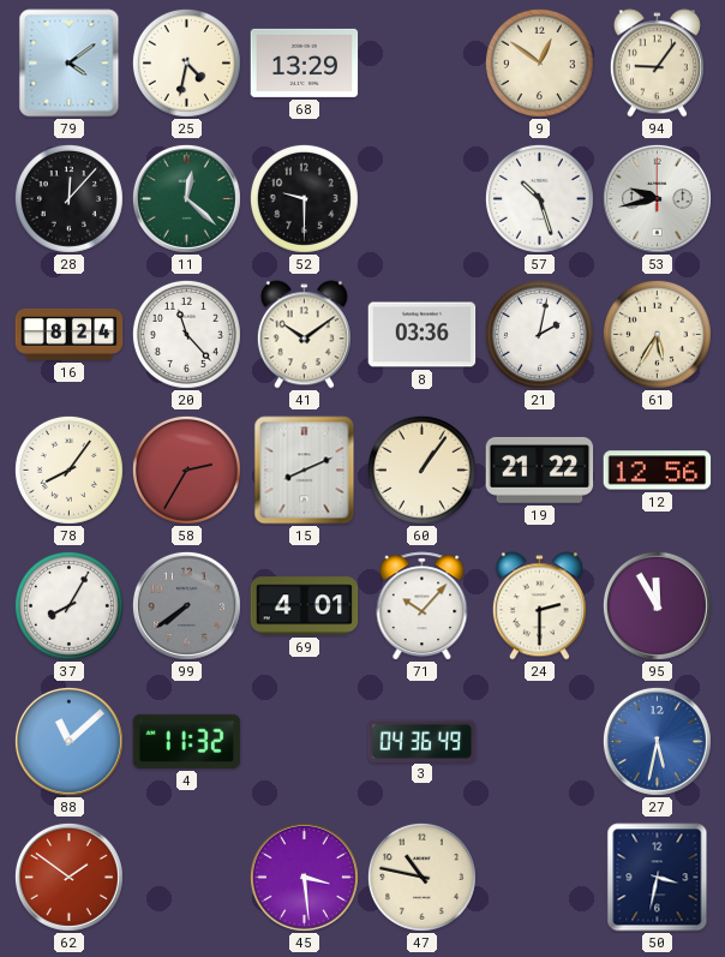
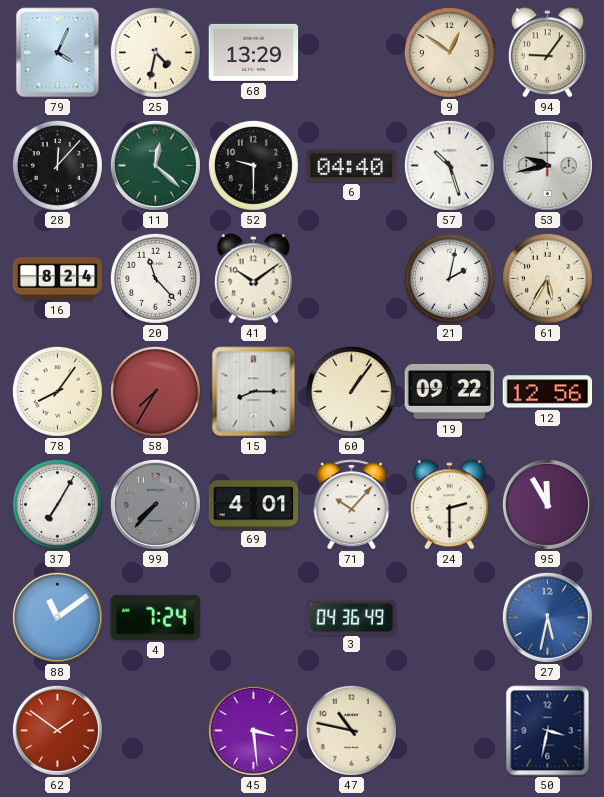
79: 4:09 -> 4:04
6: none -> 04:40
8: 03:36 -> none
58: 2:35 -> 7:35
15: 8:11 -> 8:15
19: 21:22 -> 09:22
37: 8:05 -> 7:05
99: 7:39 -> 7:37
88: 11:08 -> 11:09
4: 11:32 -> 7:24
